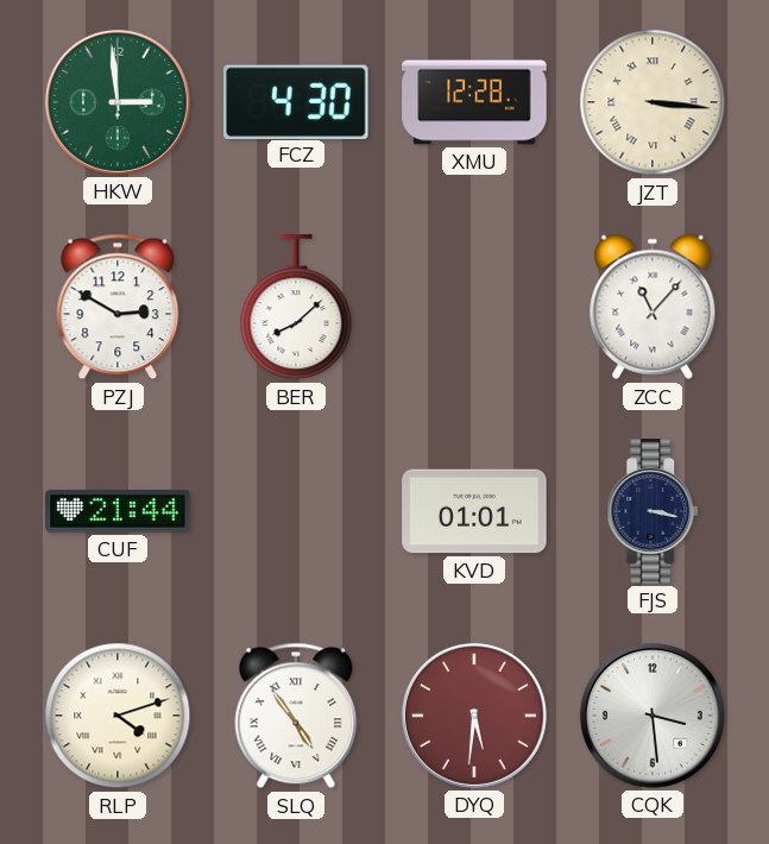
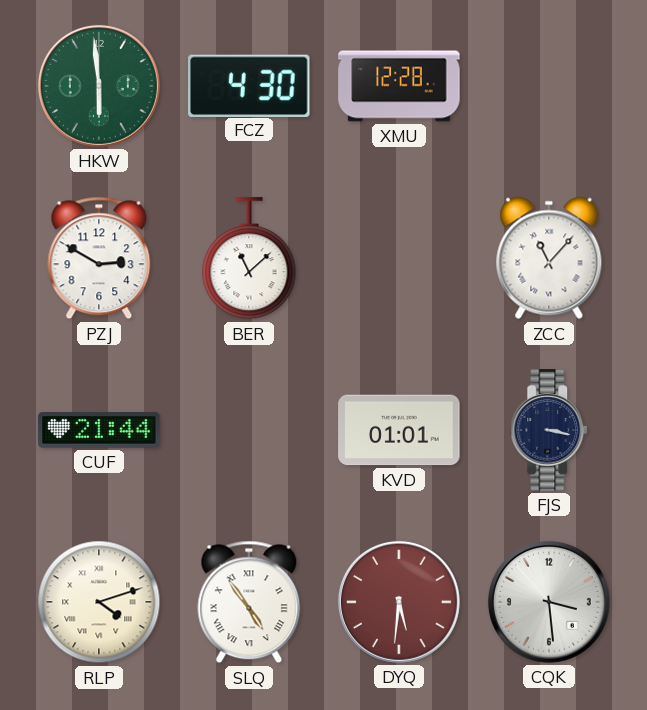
HKW: 2:59 -> 5:59
JZT: 3:16 -> none
BER: 8:08 -> 11:08
